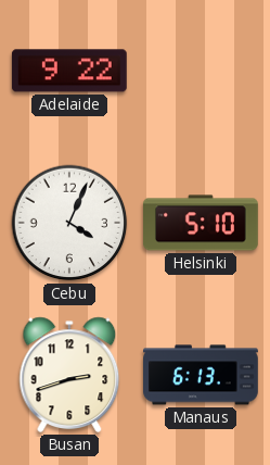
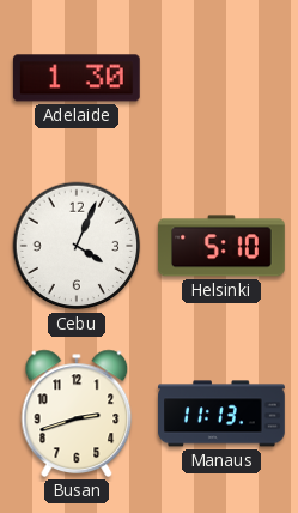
Adelaide: 9:22 -> 1:30
Manaus: 6:13 -> 11:13
